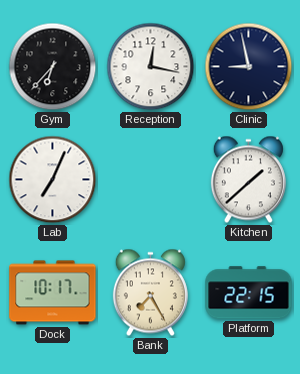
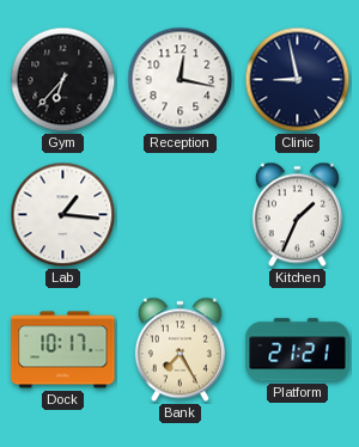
Lab: 7:04 -> 1:16
Kitchen: 1:38 -> 1:34
Platform: 22:15 -> 21:21
